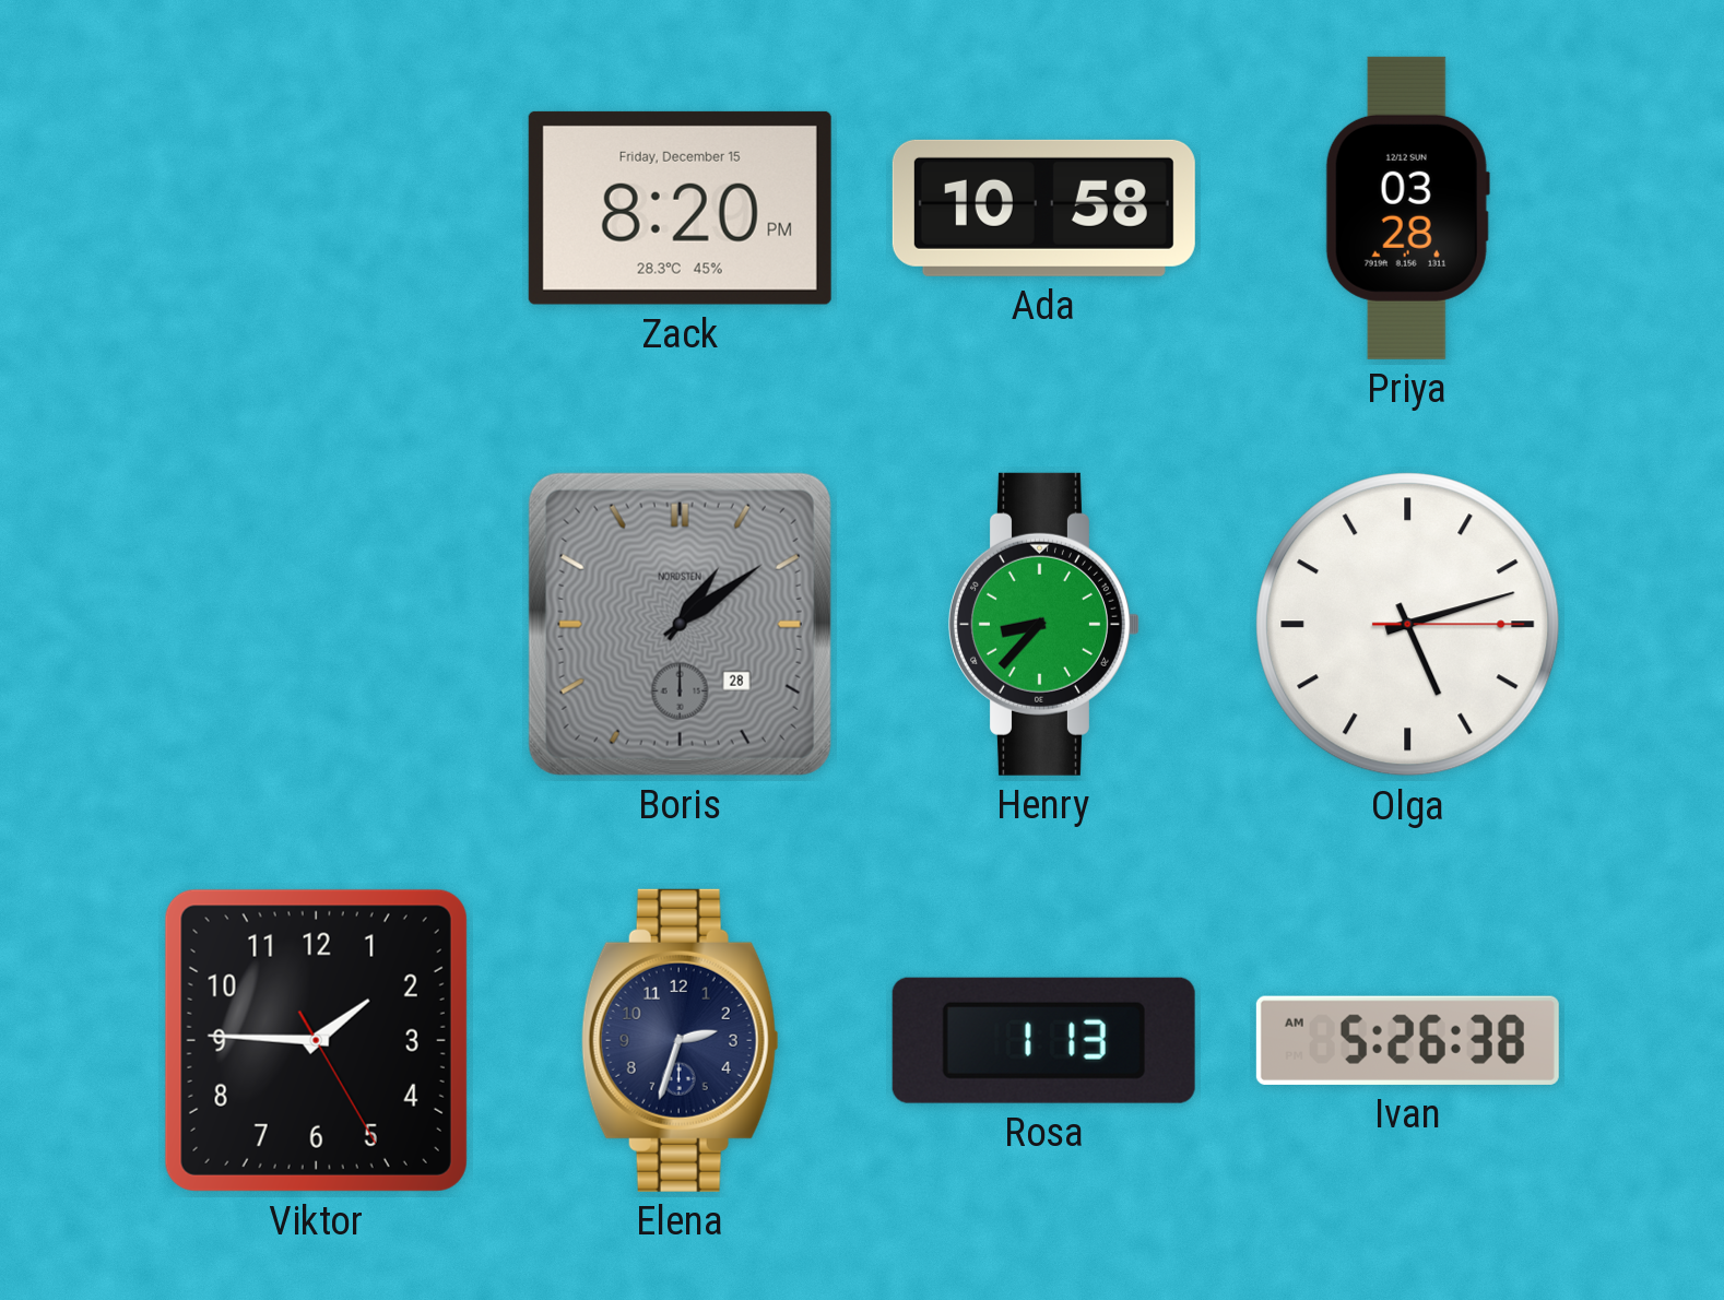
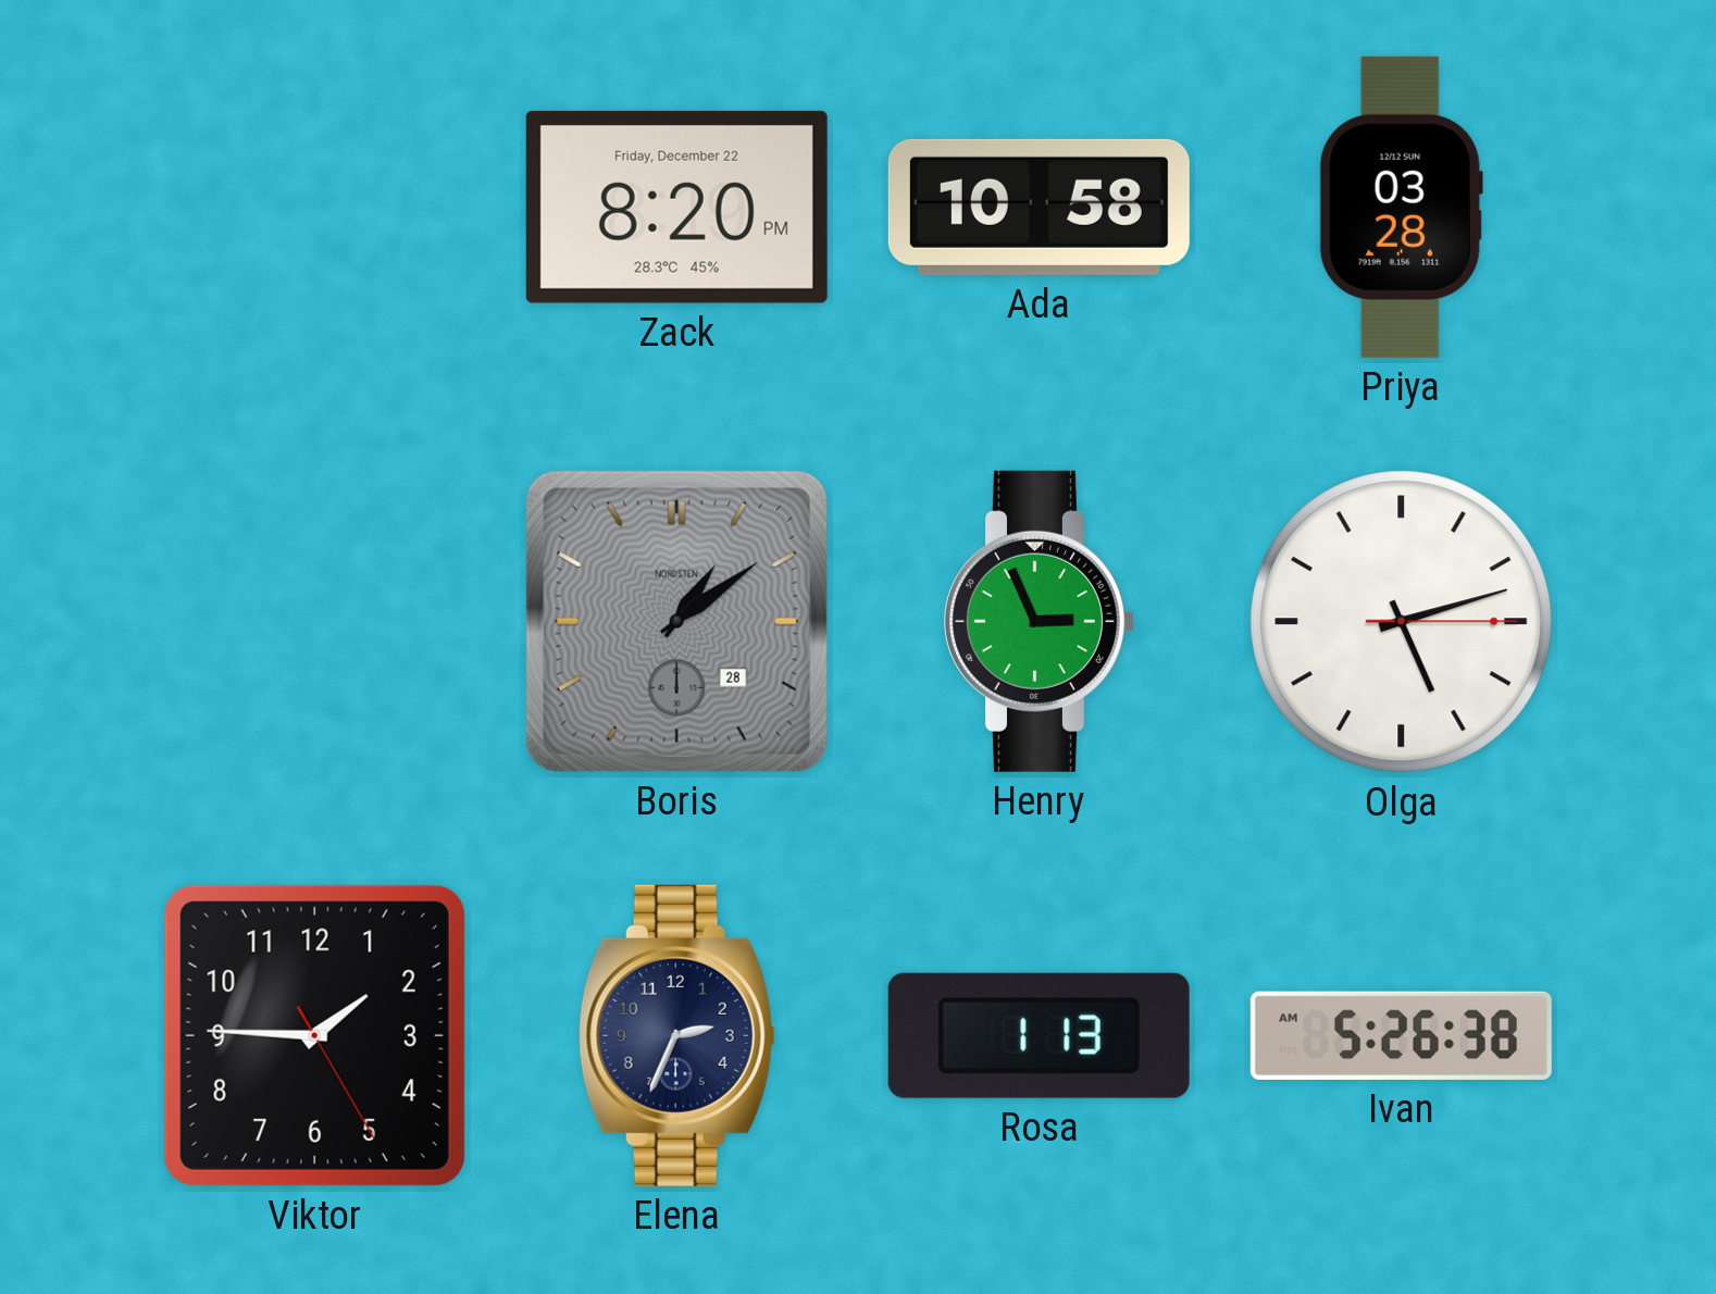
Zack date: Friday, December 15 -> Friday, December 22
Henry: 8:37 -> 2:56
Elena: 2:33 -> 2:34
